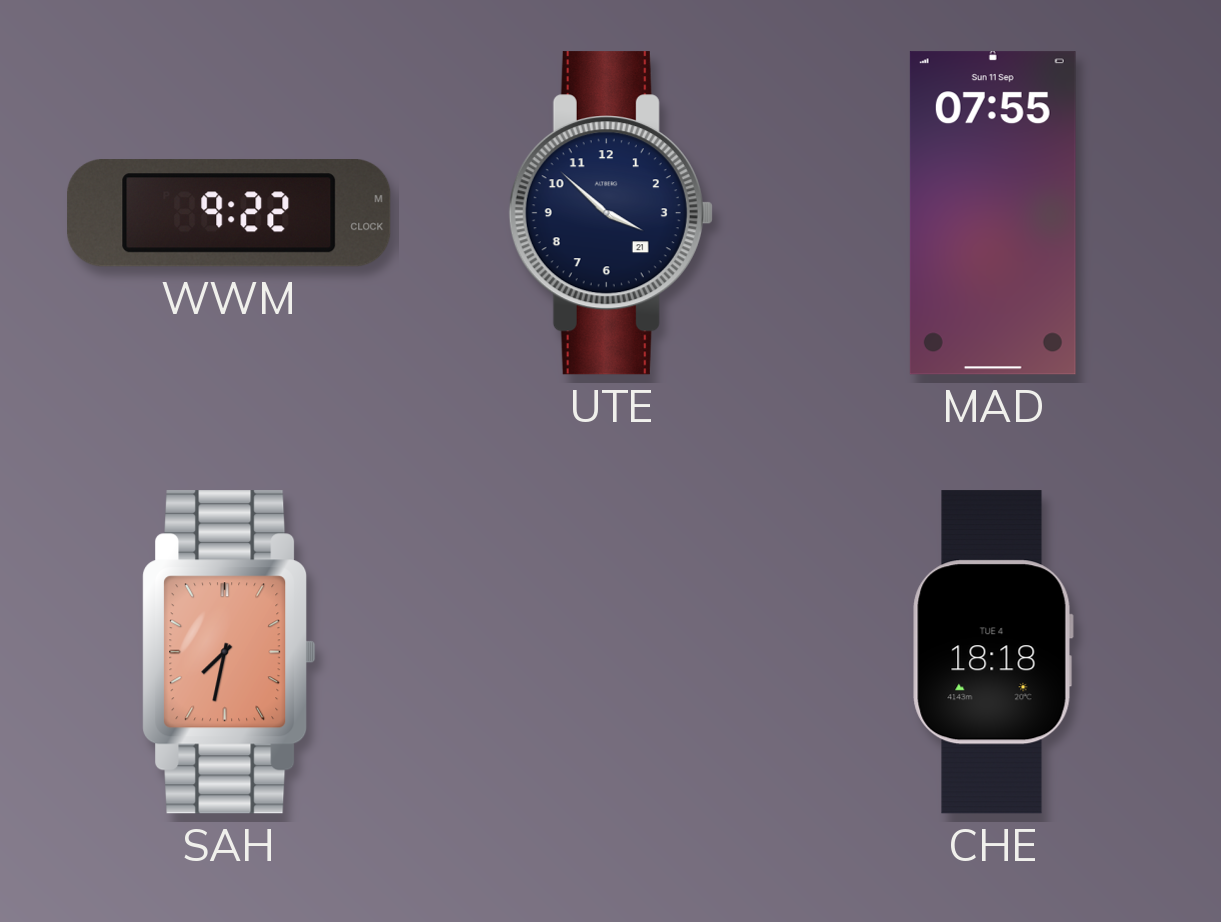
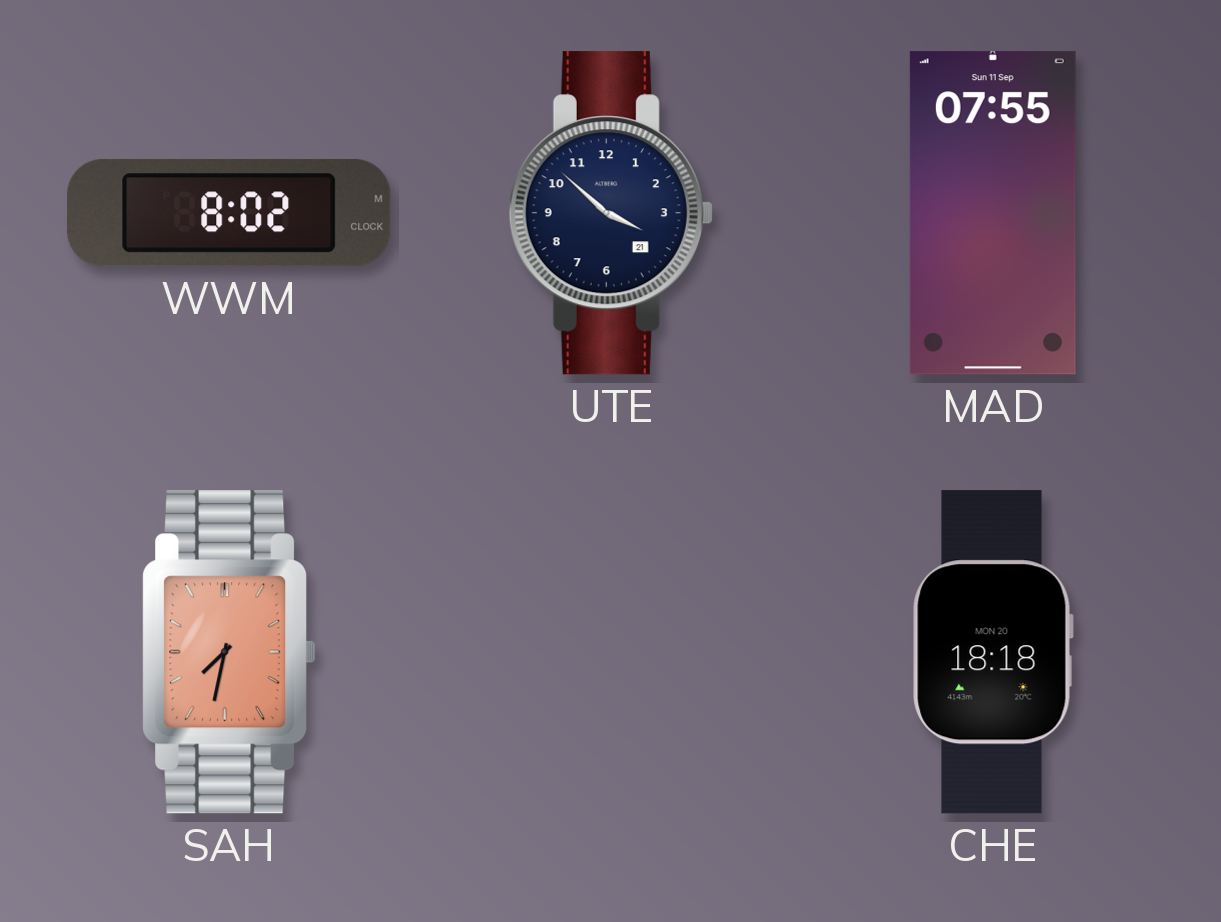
WWM: 9:22 -> 8:02
CHE date: TUE 4 -> MON 20
